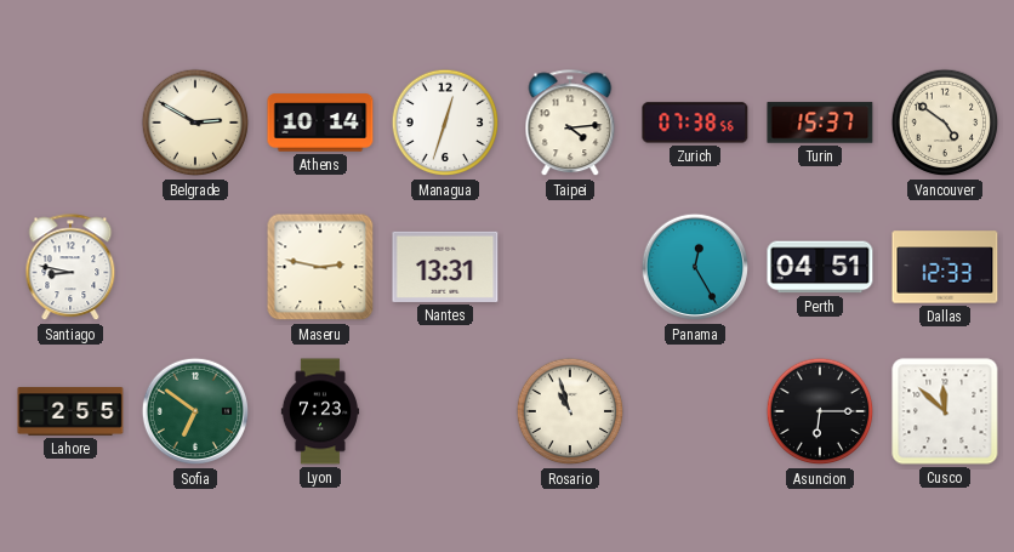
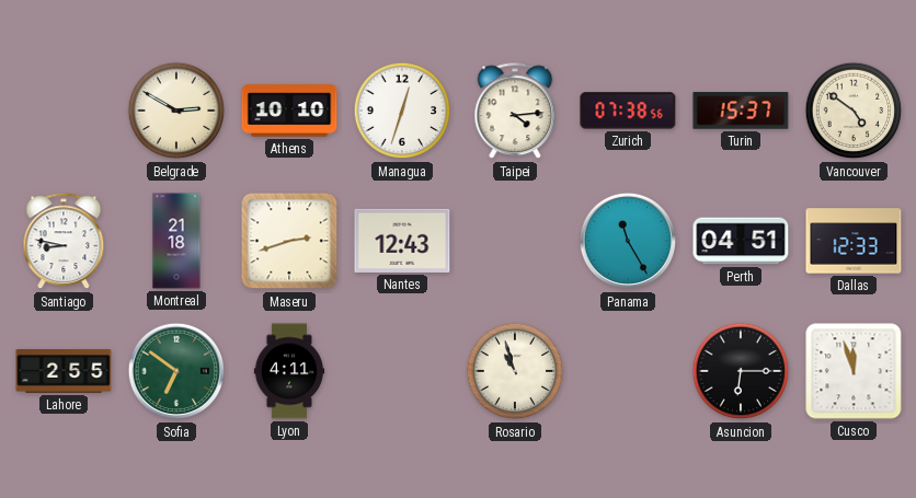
Athens: 10:14 -> 10:10
Montreal: none -> 21:18
Maseru: 2:47 -> 2:42
Nantes: 13:31 -> 12:43
Panama: 12:25 -> 11:25
Lyon: 7:23 -> 4:11
Cusco: 11:52 -> 11:57
